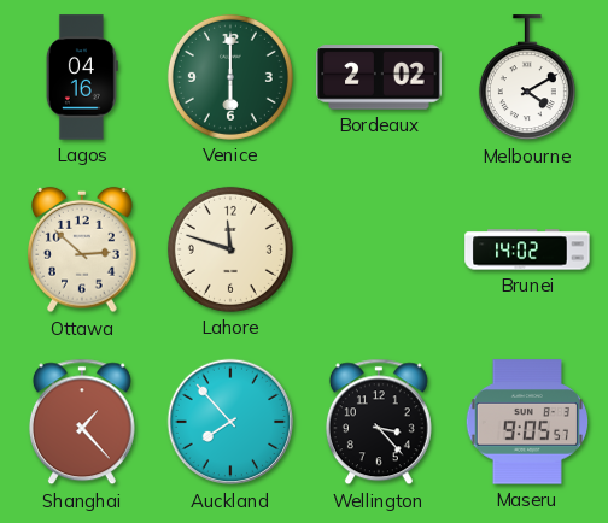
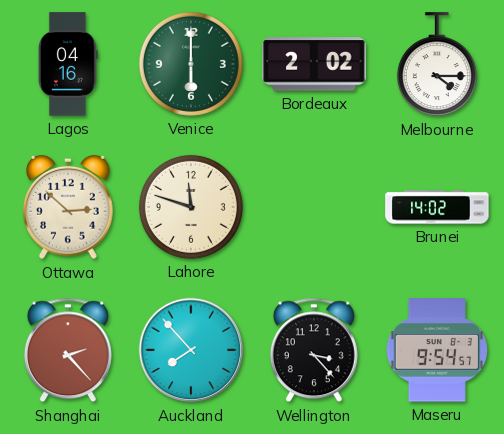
Melbourne: 4:10 -> 4:15
Shanghai: 1:23 -> 2:23
Maseru: 9:05 -> 9:54
